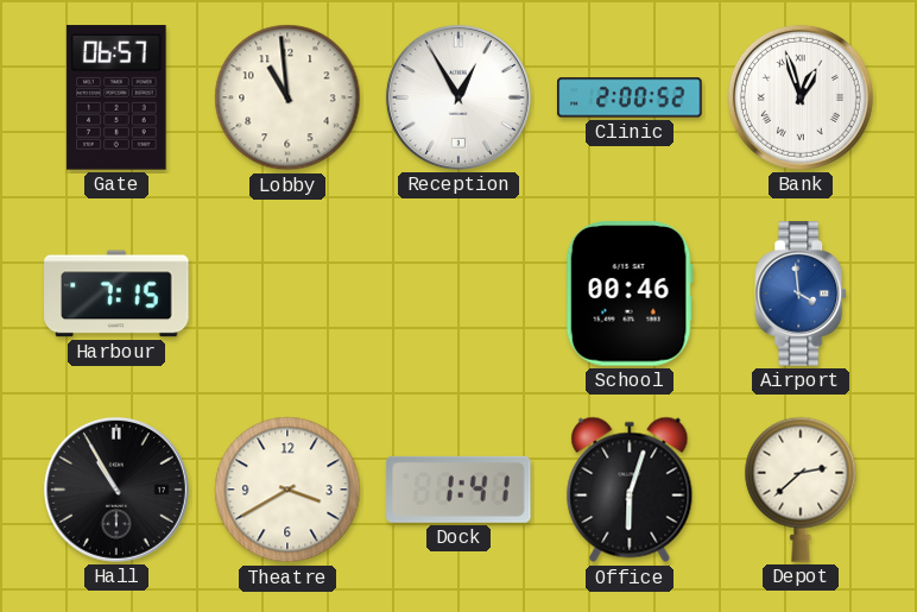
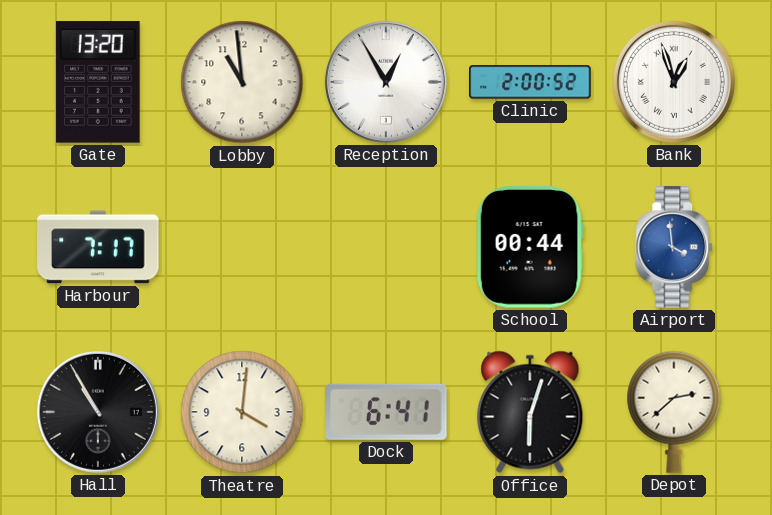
Gate: 06:57 -> 13:20
Harbour: 7:15 -> 7:17
School: 00:46 -> 00:44
Theatre: 3:40 -> 4:01
Dock: 1:41 -> 6:41
